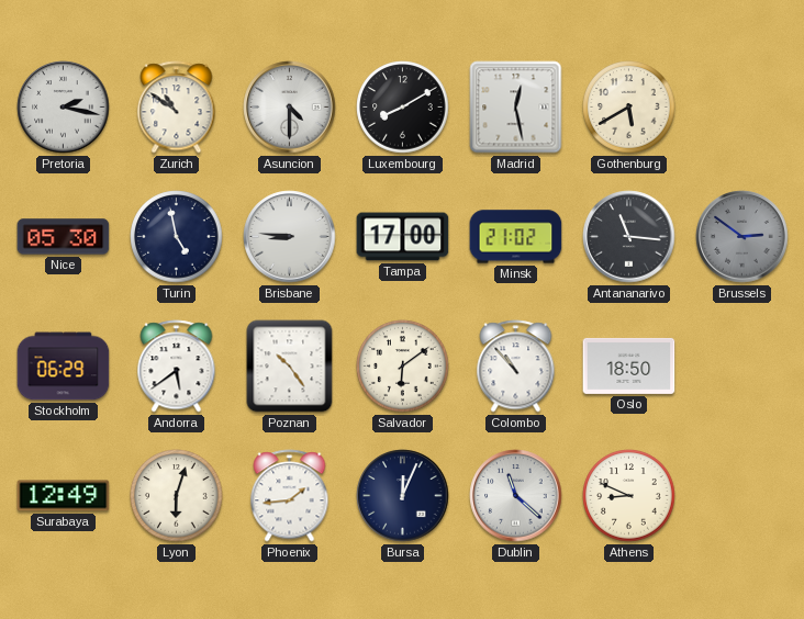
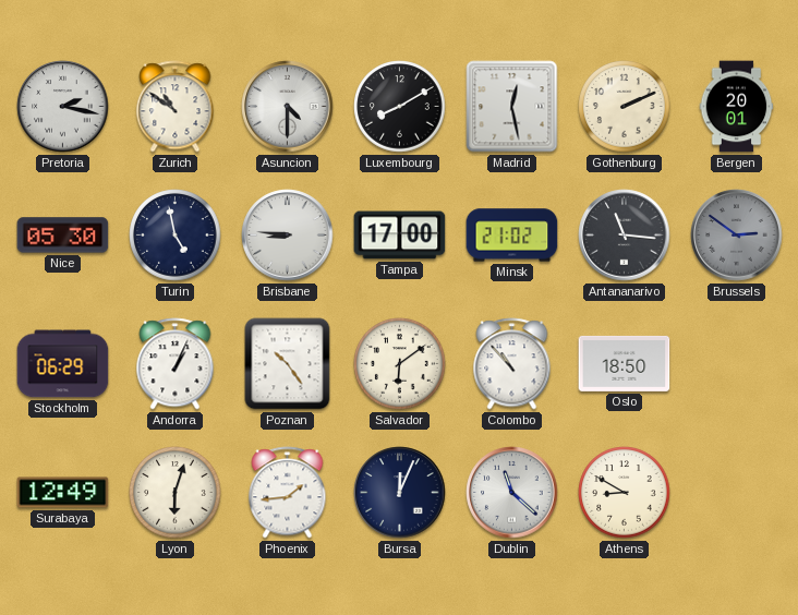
Gothenburg: 5:40 -> 2:11
Bergen: none -> 20:01
Andorra: 5:39 -> 1:04
Athens: 8:49 -> 8:50
